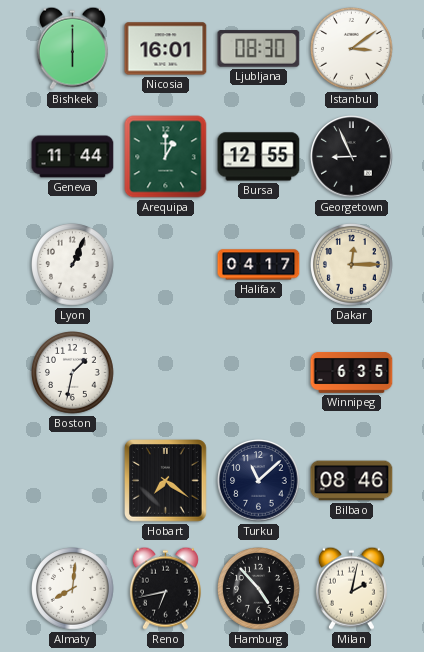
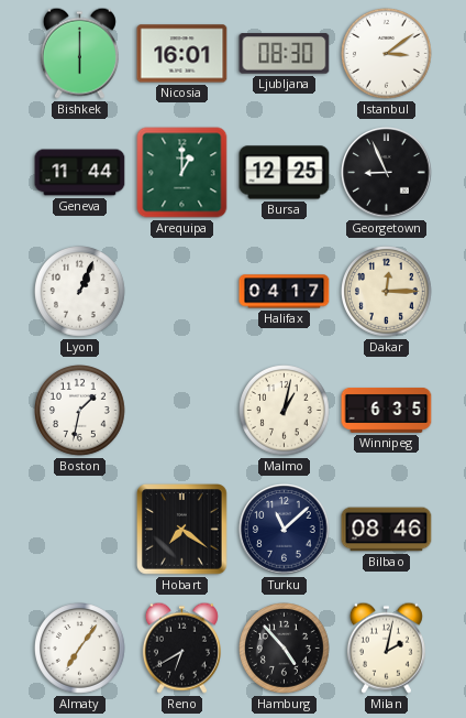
Bursa: 12:55 -> 12:25
Malmo: none -> 1:02
Almaty: 8:01 -> 7:06
Reno: 6:43 -> 6:40
